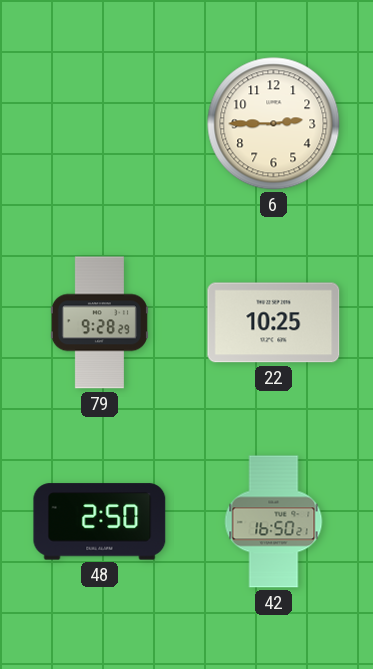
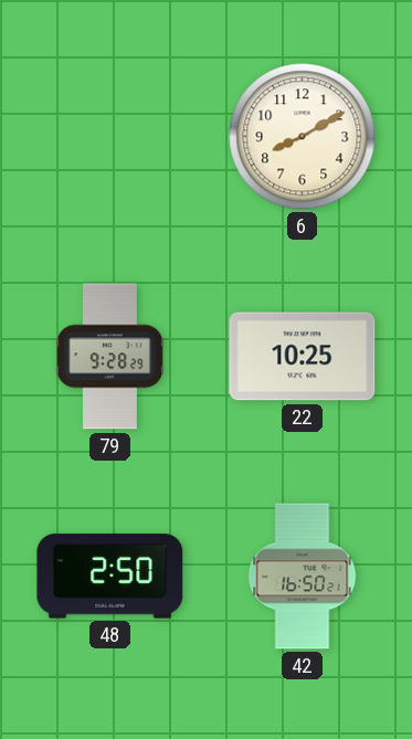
6: 2:45 -> 8:10
